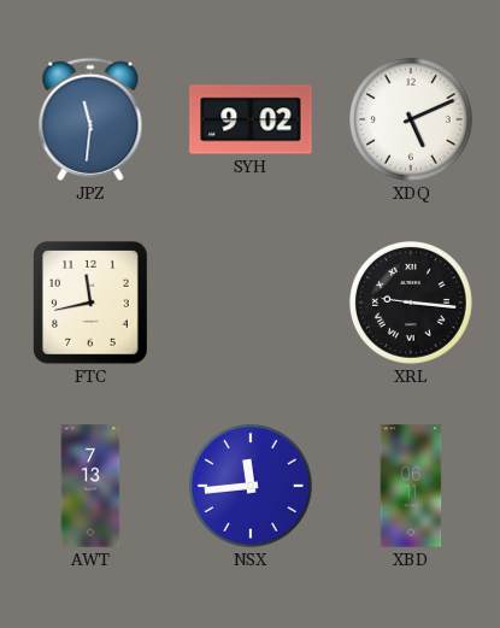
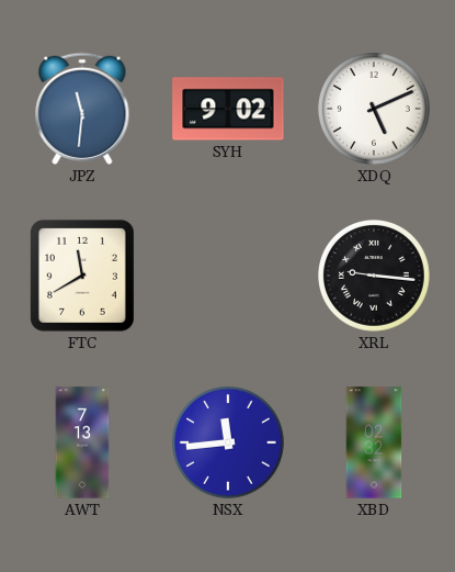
FTC: 11:43 -> 11:40
XBD: 06:11 -> 02:32
